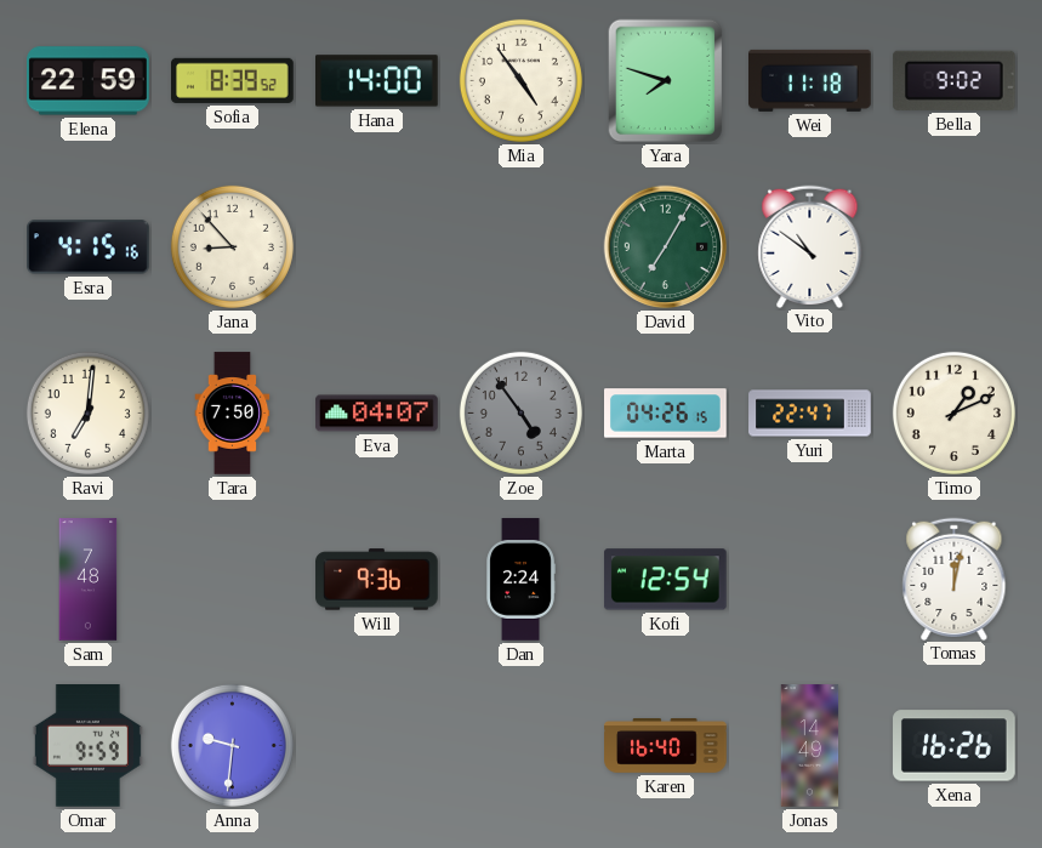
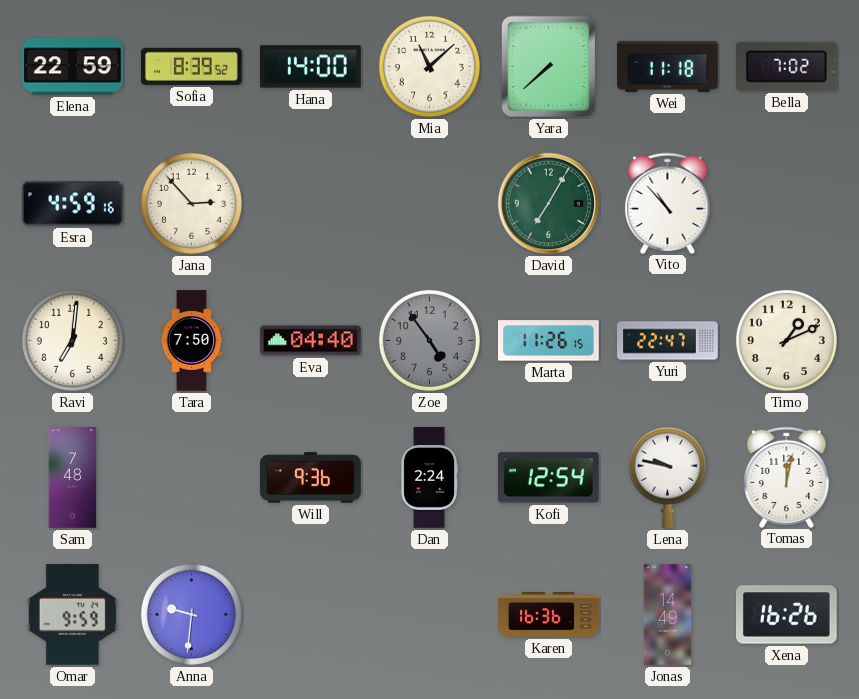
Mia: 4:54 -> 11:08
Yara: 7:48 -> 7:38
Bella: 9:02 -> 7:02
Esra: 4:15 -> 4:59
Jana: 8:53 -> 2:53
Vito: 10:51 -> 10:53
Eva: 04:07 -> 04:40
Marta: 04:26 -> 11:26
Lena: none -> 9:47
Karen: 16:40 -> 16:36
